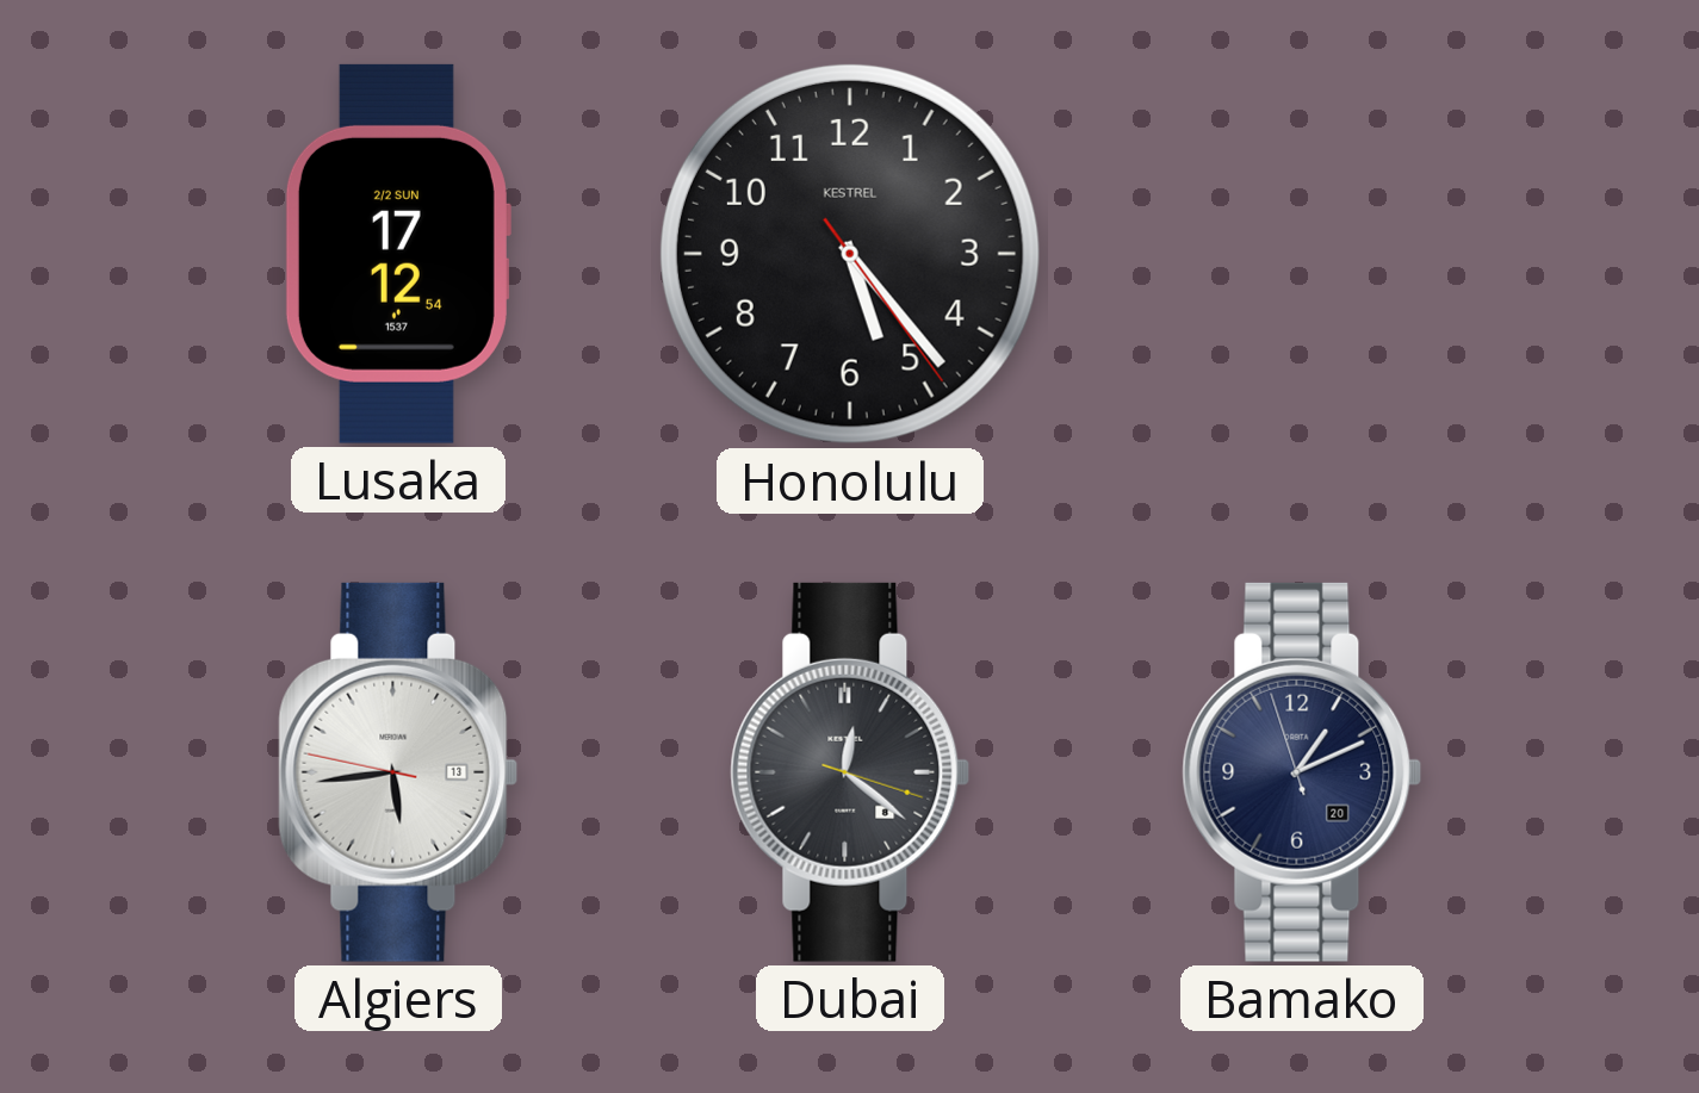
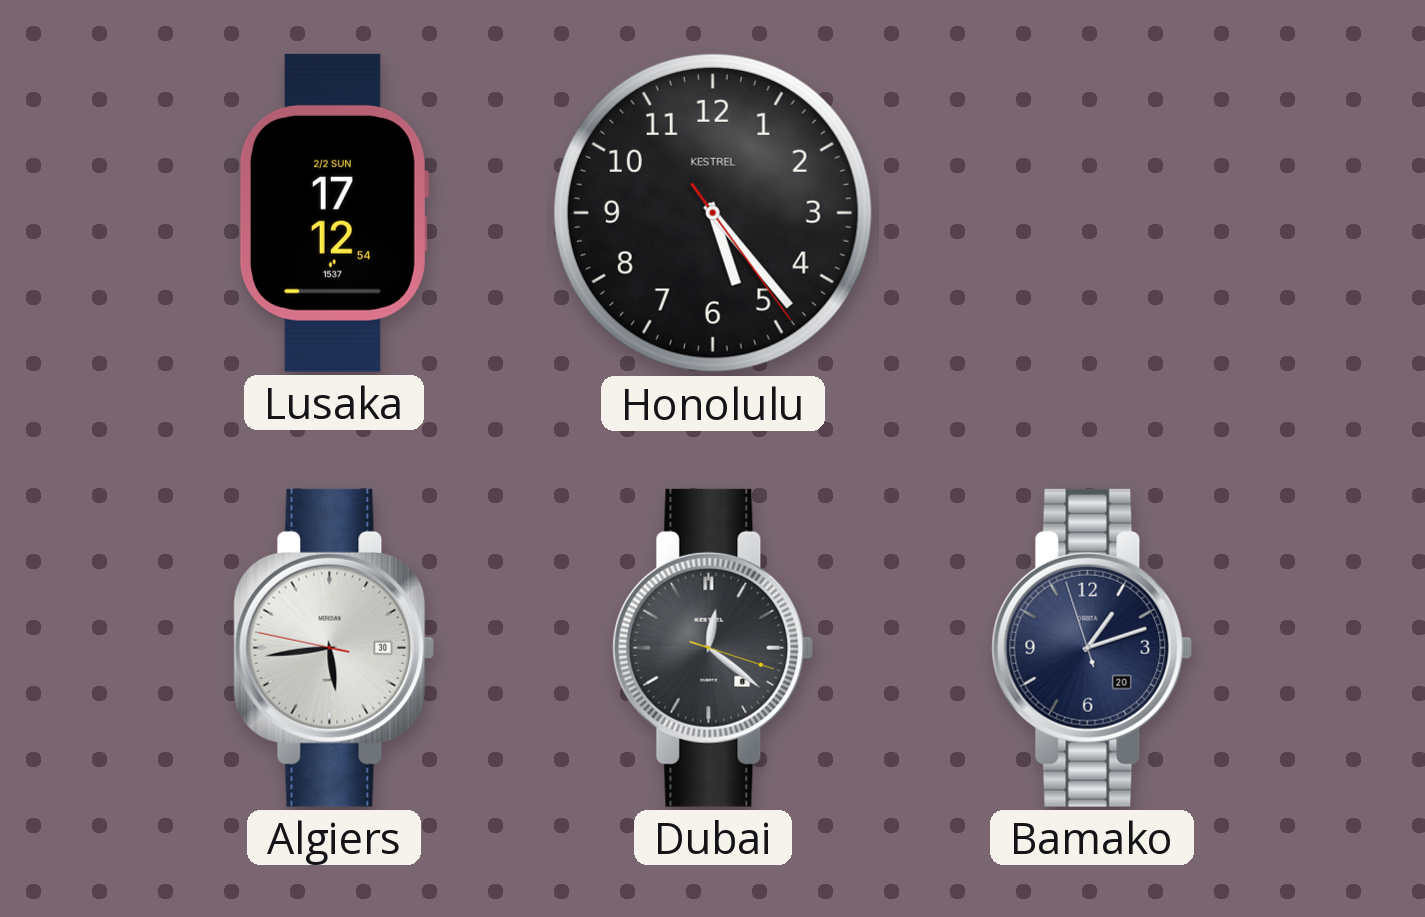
Algiers date: 13 -> 30
Bamako: 1:10 -> 1:11
